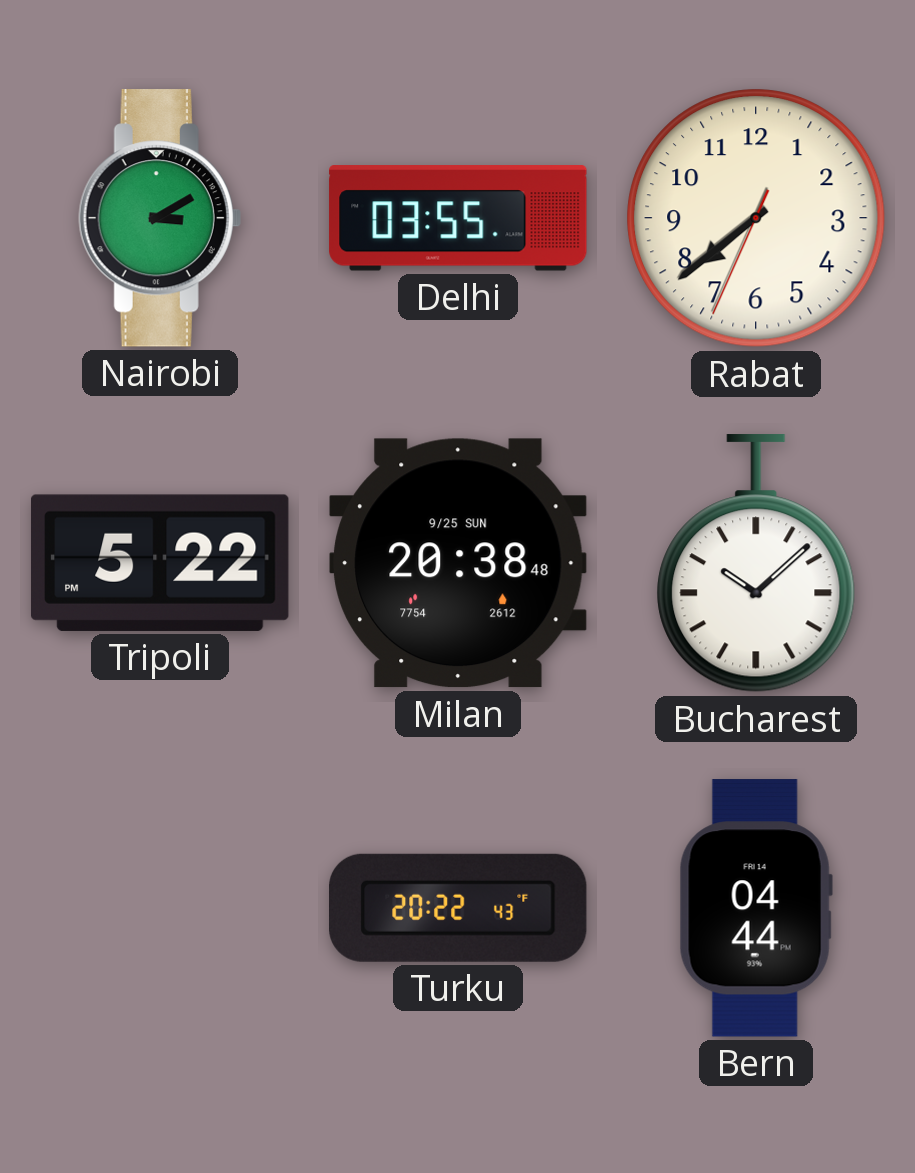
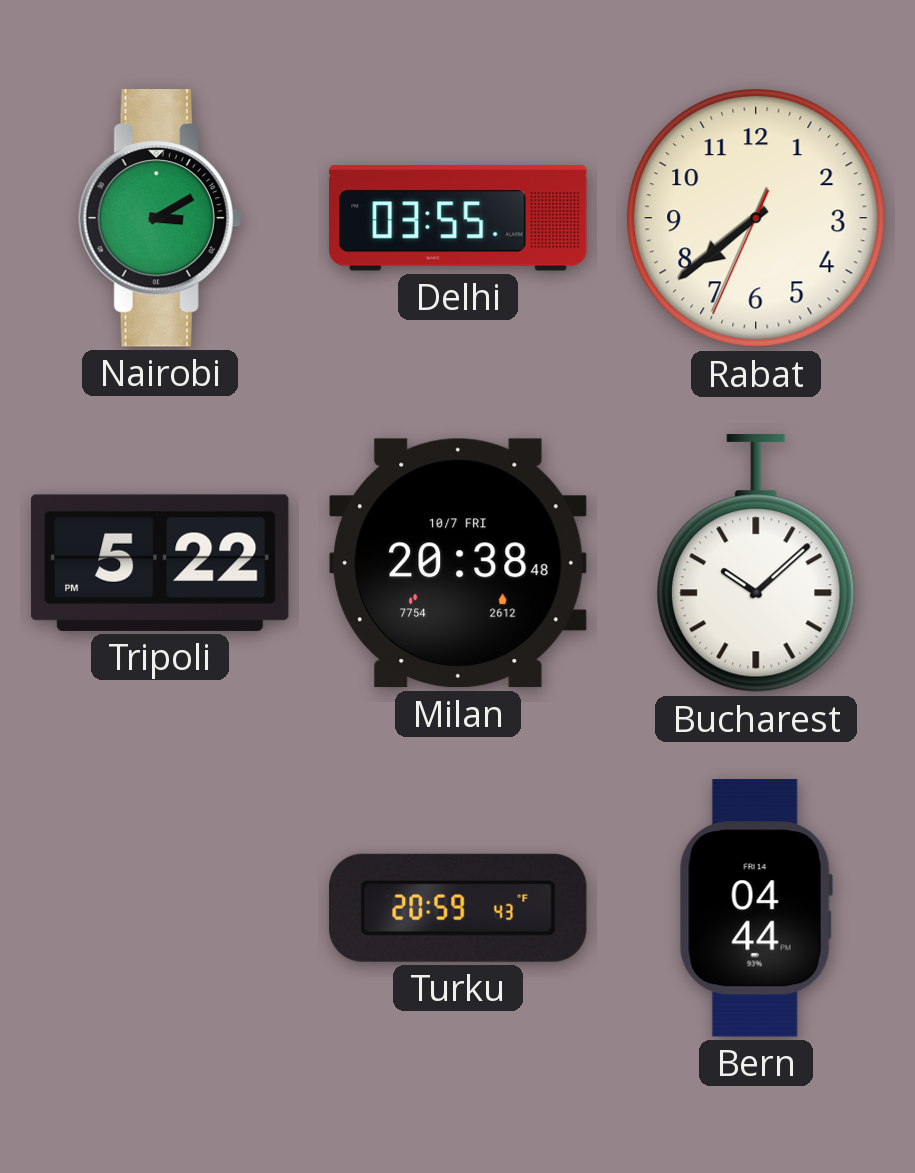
Milan date: 9/25 SUN -> 10/7 FRI
Turku: 20:22 -> 20:59
